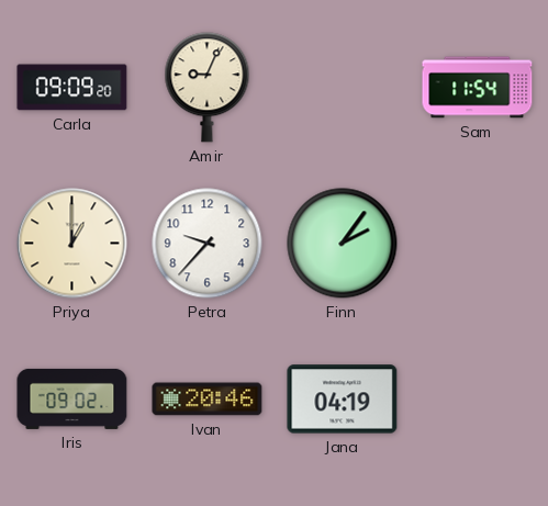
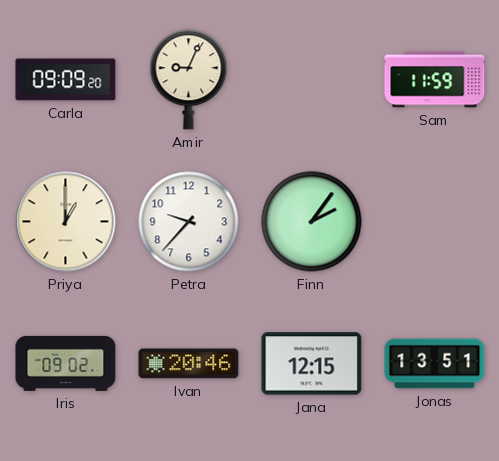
Sam: 11:54 -> 11:59
Jana: 04:19 -> 12:15
Jonas: none -> 13:51
